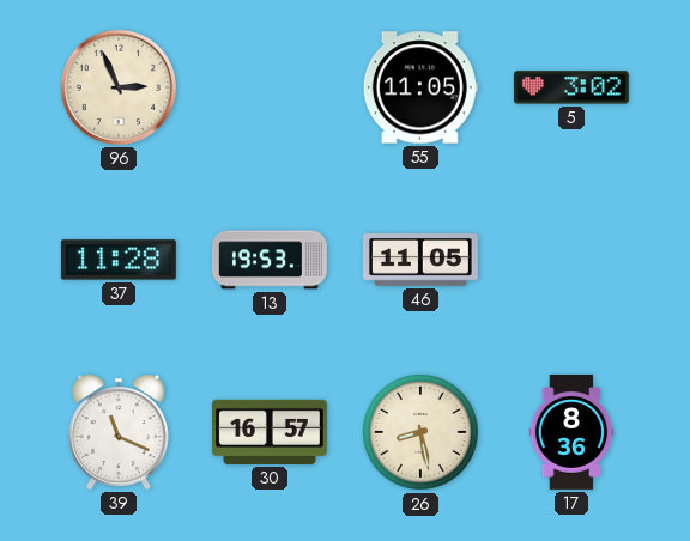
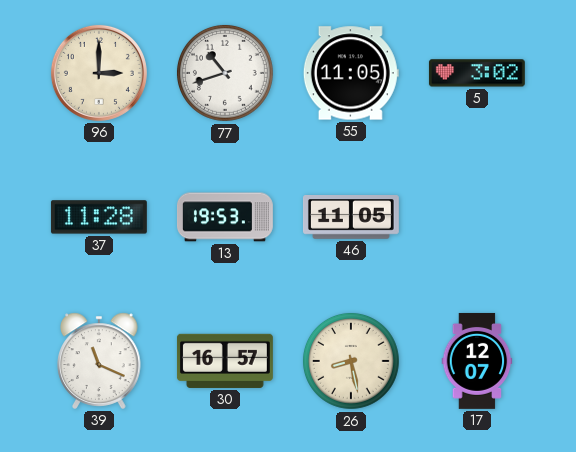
96: 2:56 -> 3:00
77: none -> 10:42
17: 8:36 -> 12:07
